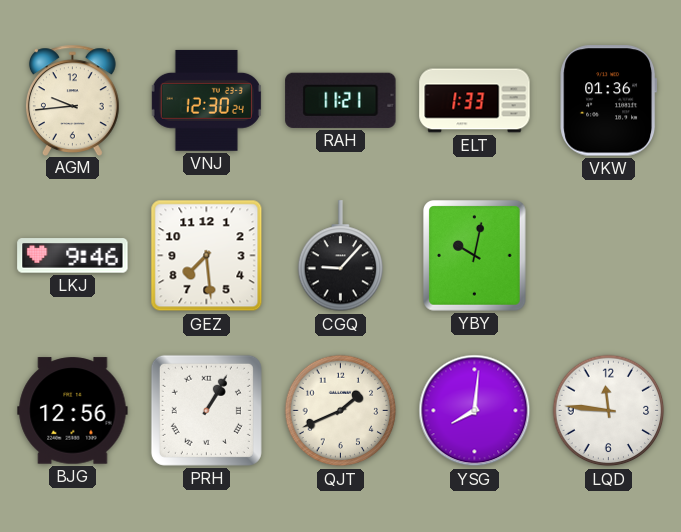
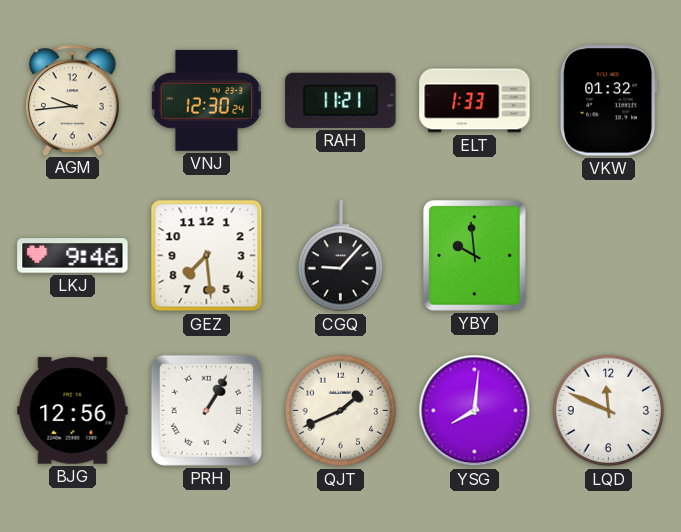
VKW: 01:36 -> 01:32
YBY: 10:02 -> 9:59
LQD: 11:46 -> 11:49
